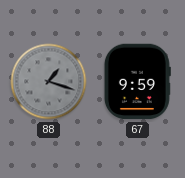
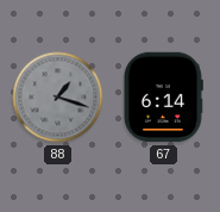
67: 9:59 -> 6:14
